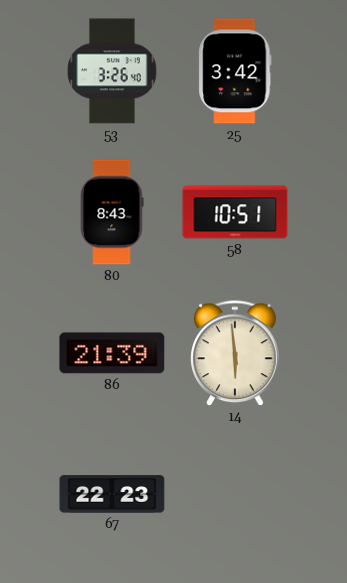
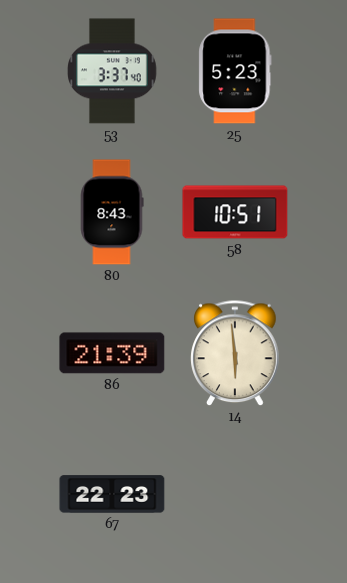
53: 3:26 -> 3:37
25: 3:42 -> 5:23
